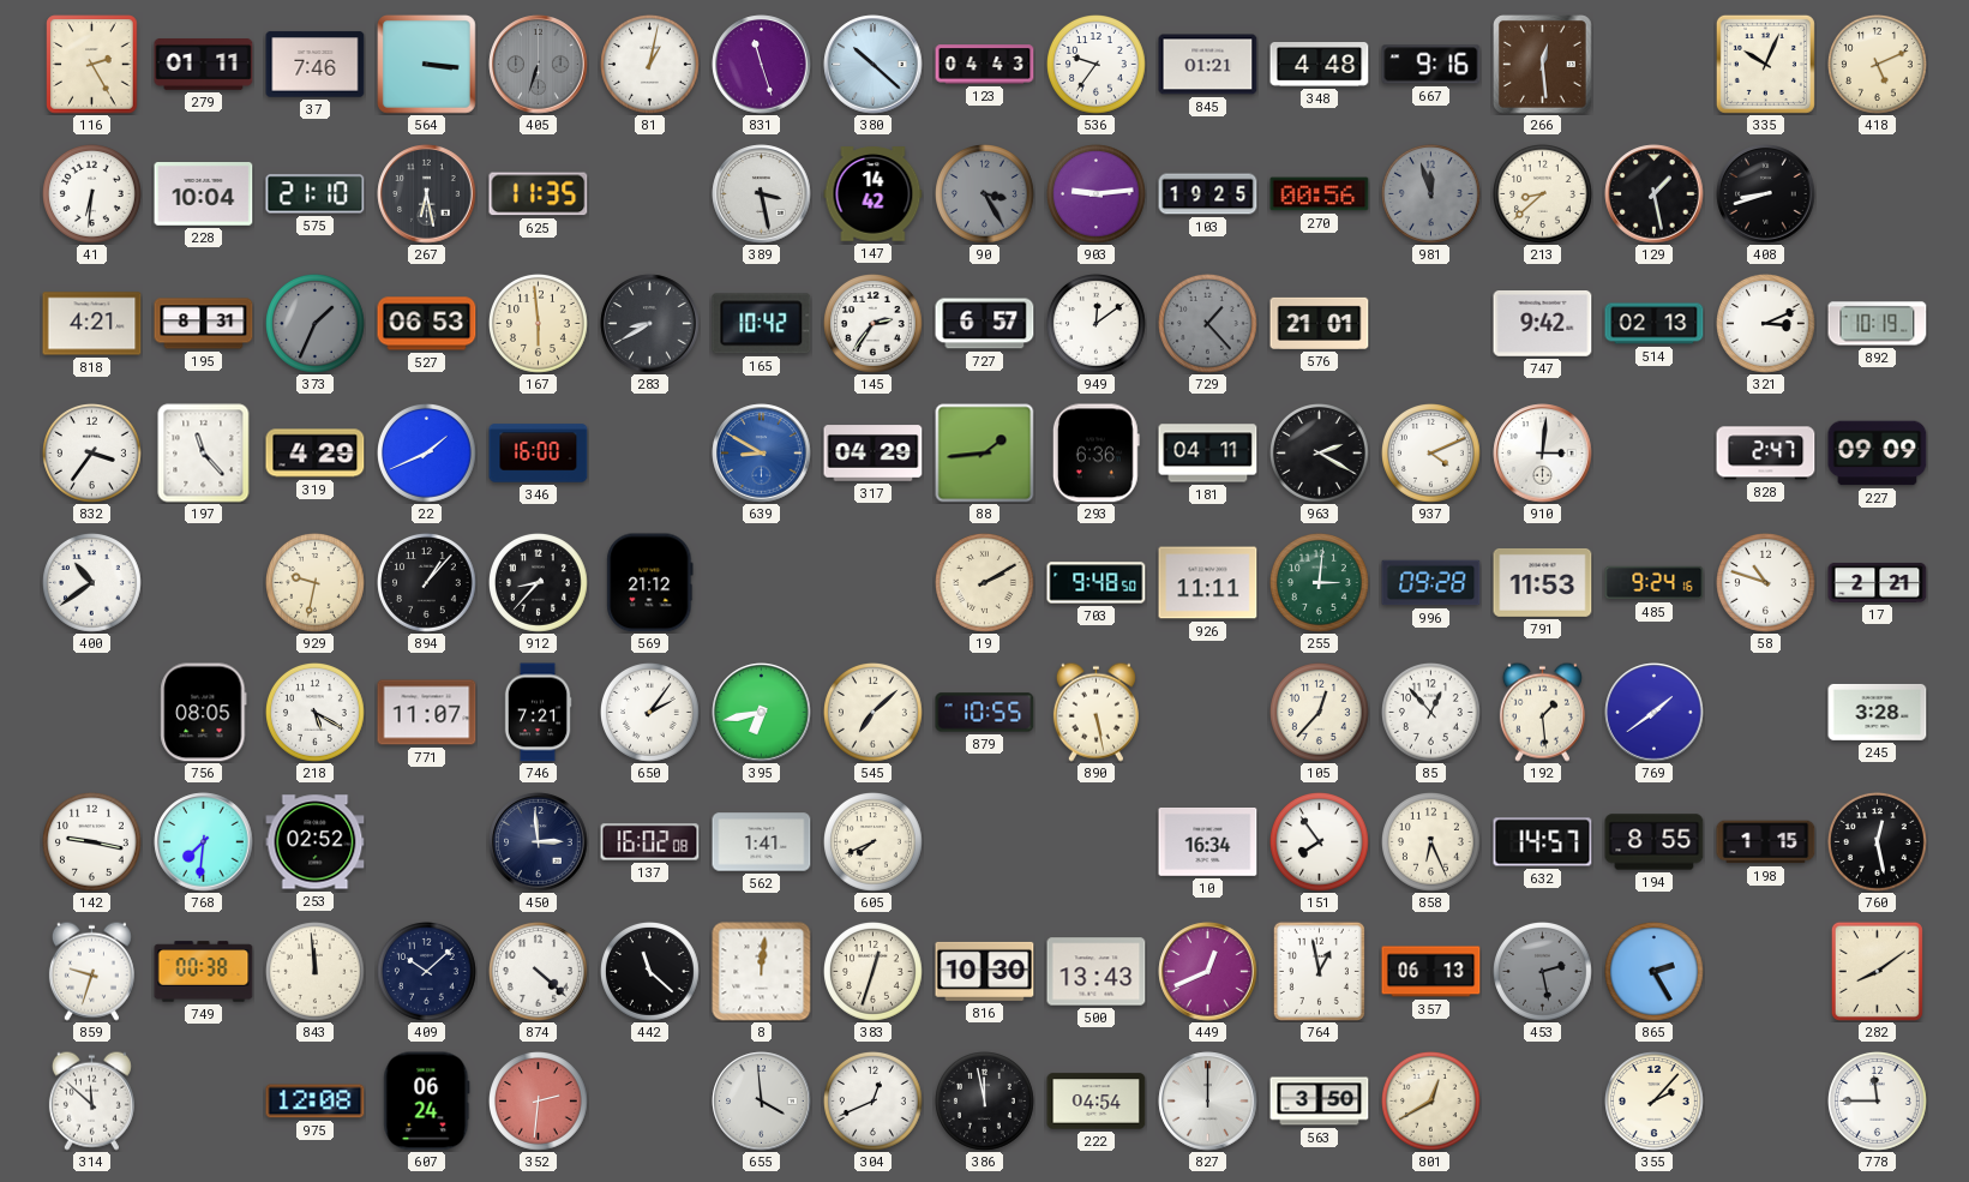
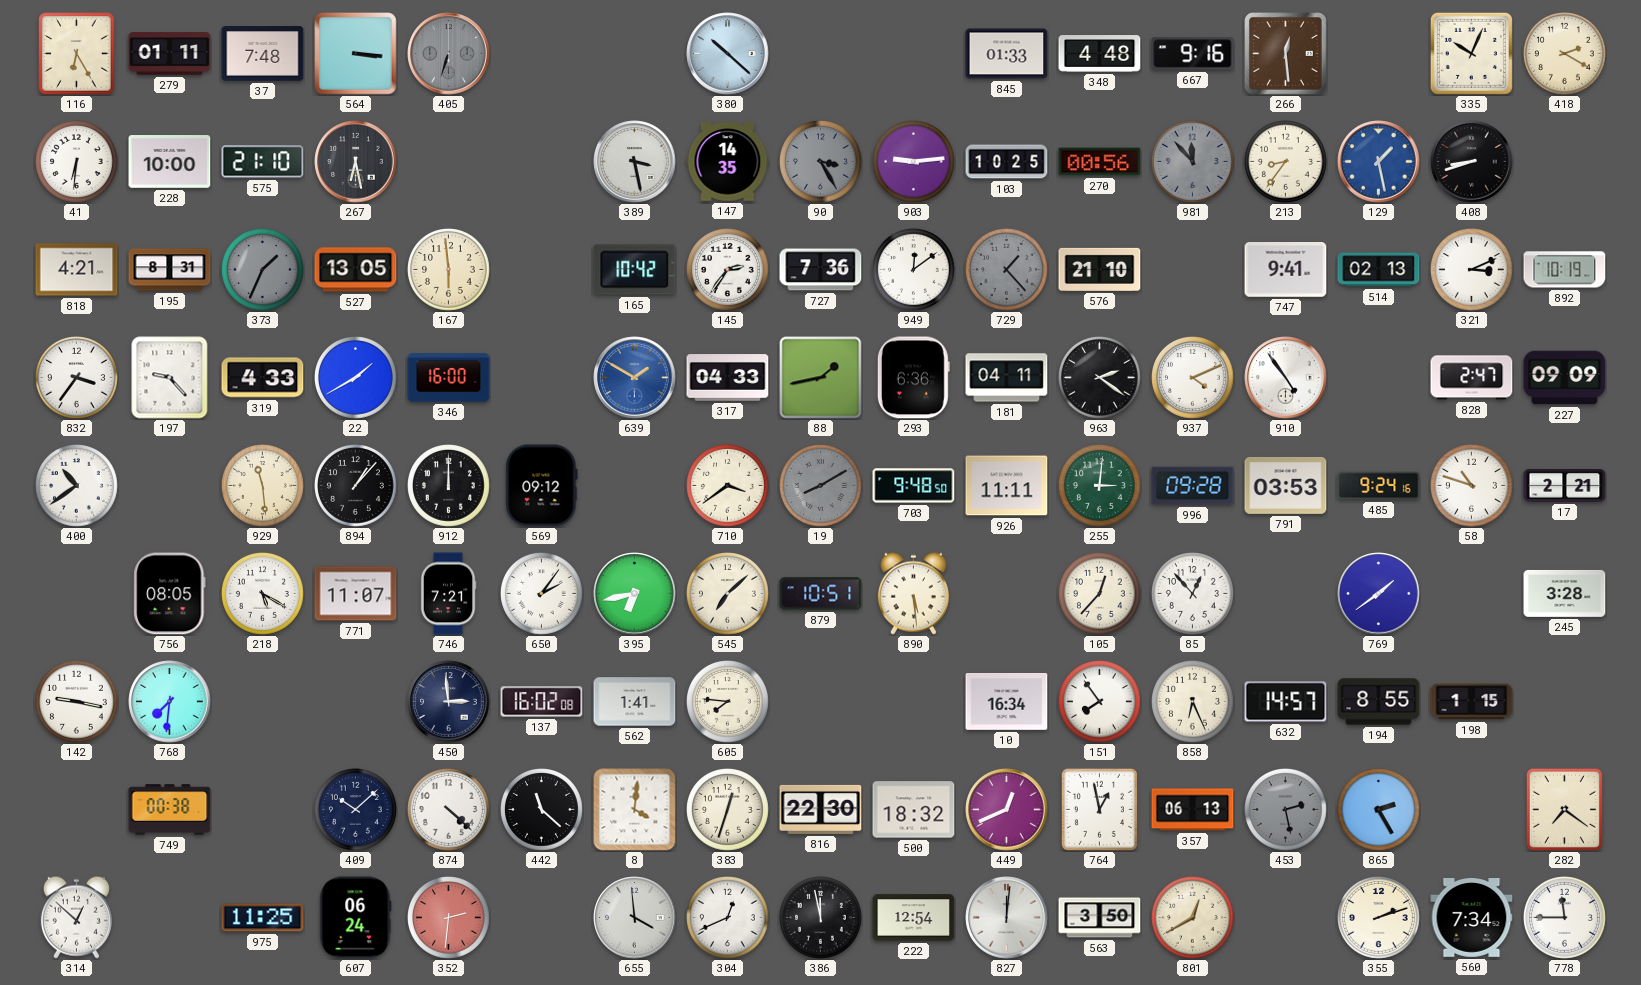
116: 2:25 -> 6:25
37: 7:46 -> 7:48
81: 1:02 -> none
831: 11:27 -> none
123: 04:43 -> none
536: 9:36 -> none
845: 01:21 -> 01:33
418: 5:11 -> 2:20
228: 10:04 -> 10:00
625: 11:35 -> none
147: 14:42 -> 14:35
103: 19:25 -> 10:25
981: 11:57 -> 11:53
213: 8:38 -> 8:36
129 dial: black -> blue
527: 06:53 -> 13:05
283: 8:40 -> none
727: 6:57 -> 7:36
576: 21:01 -> 21:10
747: 9:42 -> 9:41
197: 11:23 -> 9:23
319: 4:29 -> 4:33
22: 1:41 -> 1:40
639: 8:50 -> 1:50
317: 04:29 -> 04:33
88: 1:44 -> 1:43
963: 2:20 -> 2:21
910: 3:01 -> 4:54
929: 9:32 -> 11:29
912: 8:37 -> 12:00
569: 21:12 -> 09:12
710: none -> 3:39
19: 2:10 -> 8:10
19 dial: cream -> grey
791: 11:53 -> 03:53
879: 10:55 -> 10:51
890: 5:28 -> 5:29
192: 1:29 -> none
253: 02:52 -> none
605: 7:41 -> 7:46
760: 12:28 -> none
859: 9:33 -> none
843: 11:59 -> none
8: 12:01 -> 4:01
816: 10:30 -> 22:30
500: 13:43 -> 18:32
282: 8:09 -> 7:21
314: 11:52 -> 12:52
975: 12:08 -> 11:25
222: 04:54 -> 12:54
827: 12:00 -> 12:01
355: 2:07 -> 2:12
560: none -> 7:34
